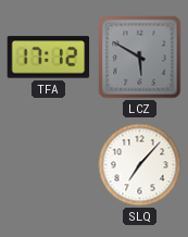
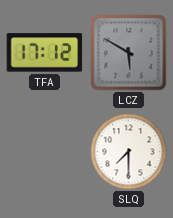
SLQ: 7:07 -> 7:30
